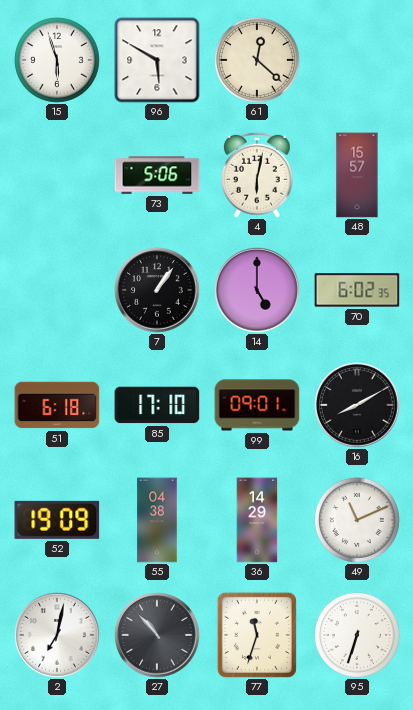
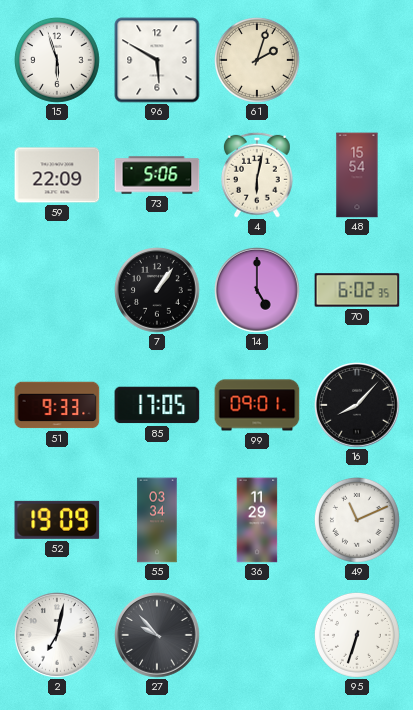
61: 12:22 -> 2:03
59: none -> 22:09
48: 15:57 -> 15:54
51: 6:18 -> 9:33
85: 17:10 -> 17:05
16: 8:10 -> 8:07
55: 04:38 -> 03:34
36: 14:29 -> 11:29
27: 10:53 -> 9:53
77: 11:33 -> none
